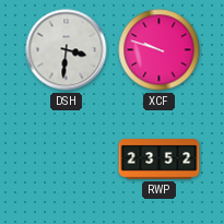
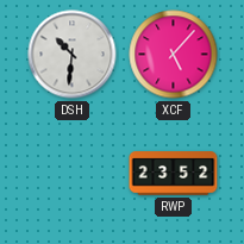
DSH: 3:31 -> 10:31
XCF: 9:48 -> 5:07
